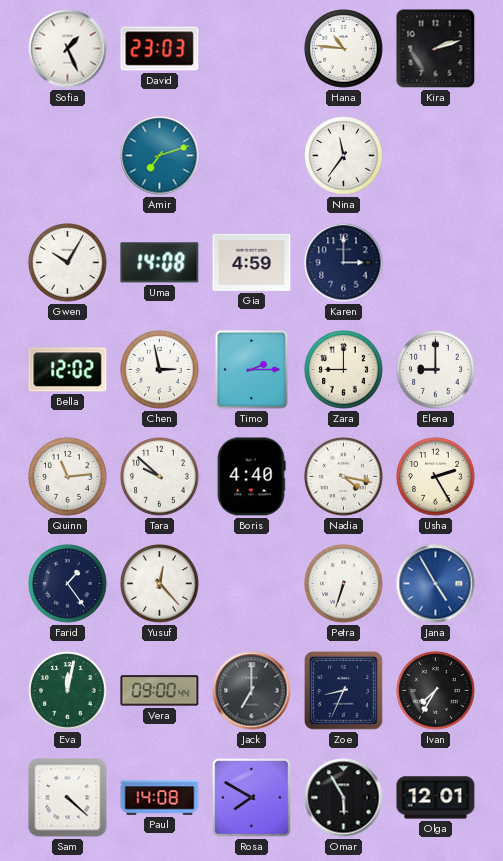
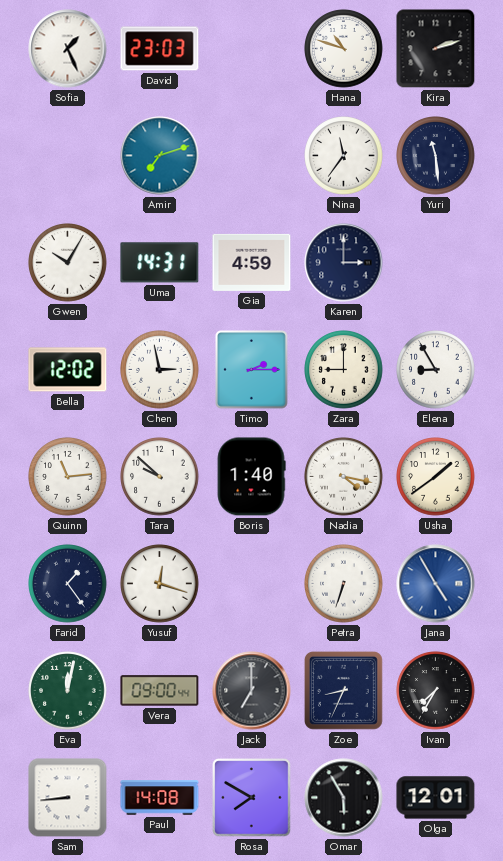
Hana: 10:46 -> 10:48
Yuri: none -> 11:29
Uma: 14:08 -> 14:31
Elena: 9:00 -> 8:55
Boris: 4:40 -> 1:40
Usha: 2:25 -> 1:39
Yusuf: 12:23 -> 12:18
Sam: 4:22 -> 8:44
